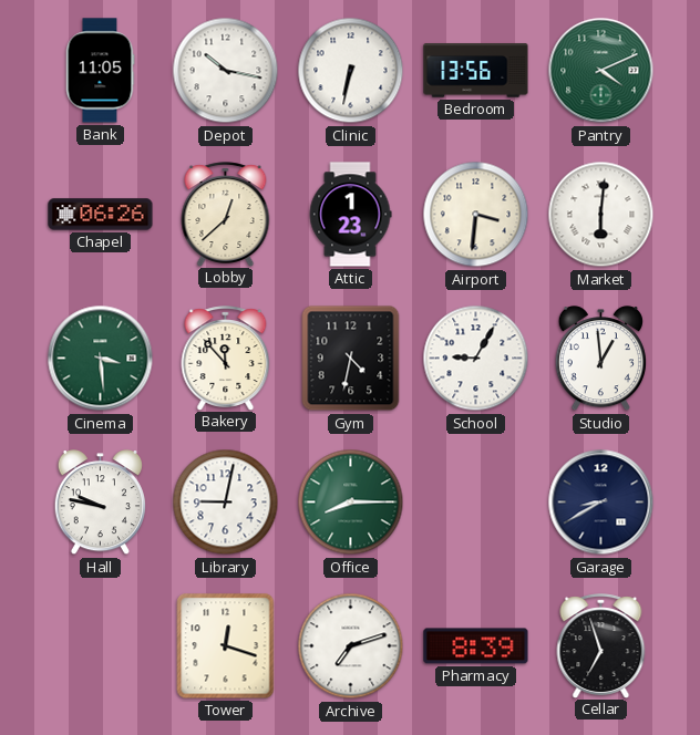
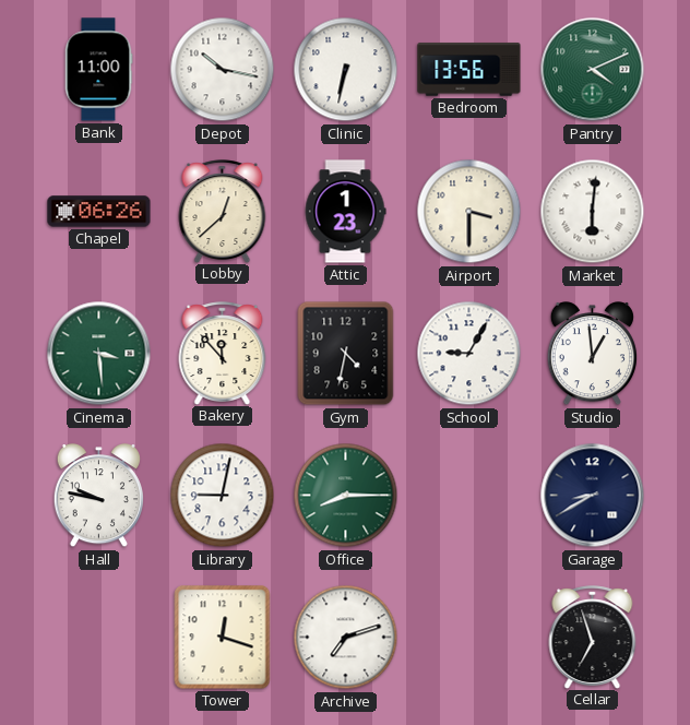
Bank: 11:05 -> 11:00
Airport: 3:31 -> 3:30
Pharmacy: 8:39 -> none
